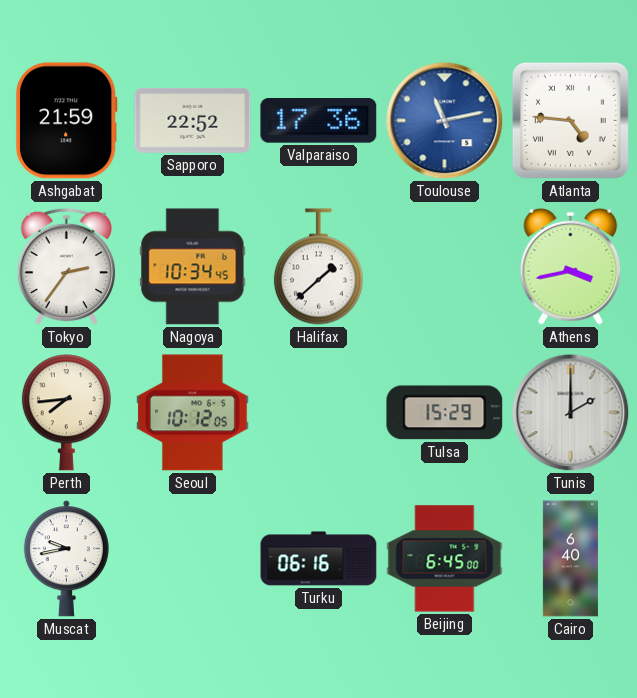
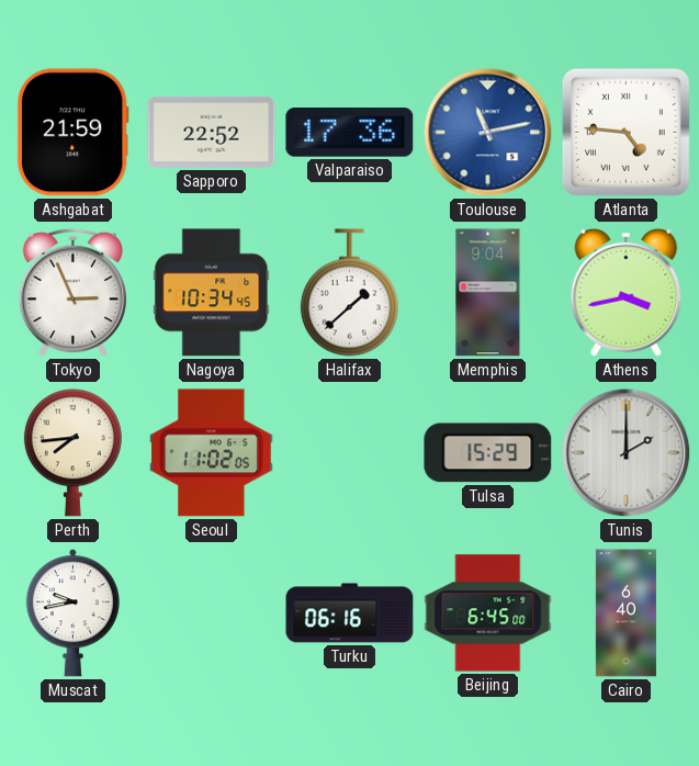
Tokyo: 2:36 -> 2:56
Memphis: none -> 9:04
Seoul: 10:12 -> 11:02
